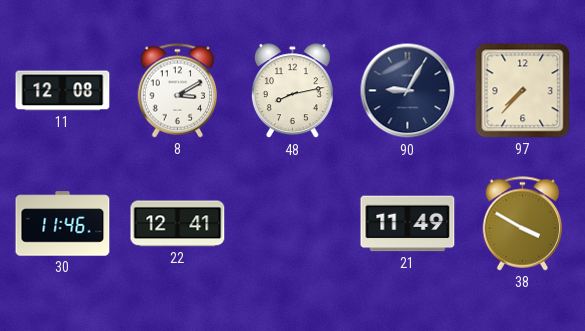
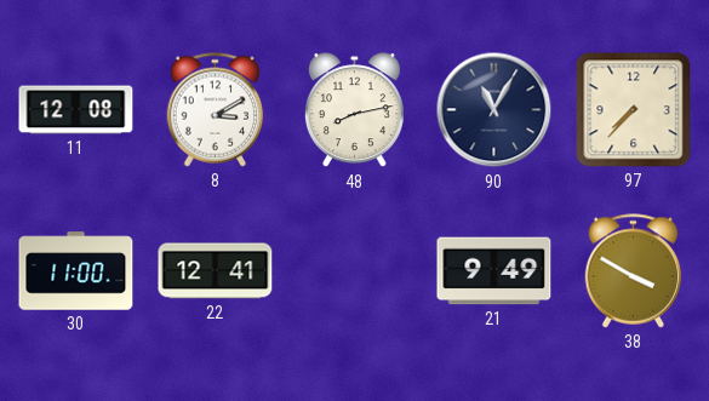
90: 9:05 -> 11:05
30: 11:46 -> 11:00
21: 11:49 -> 9:49
